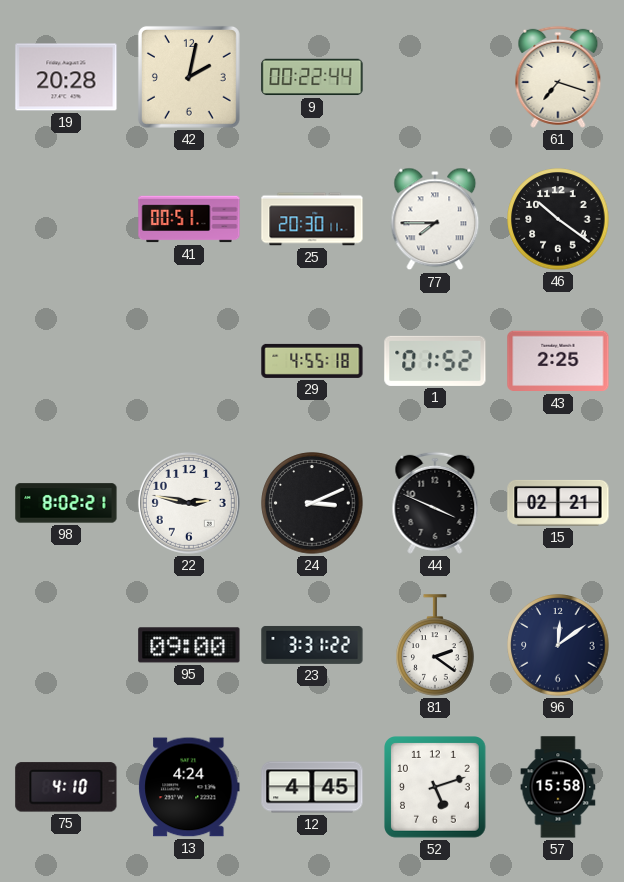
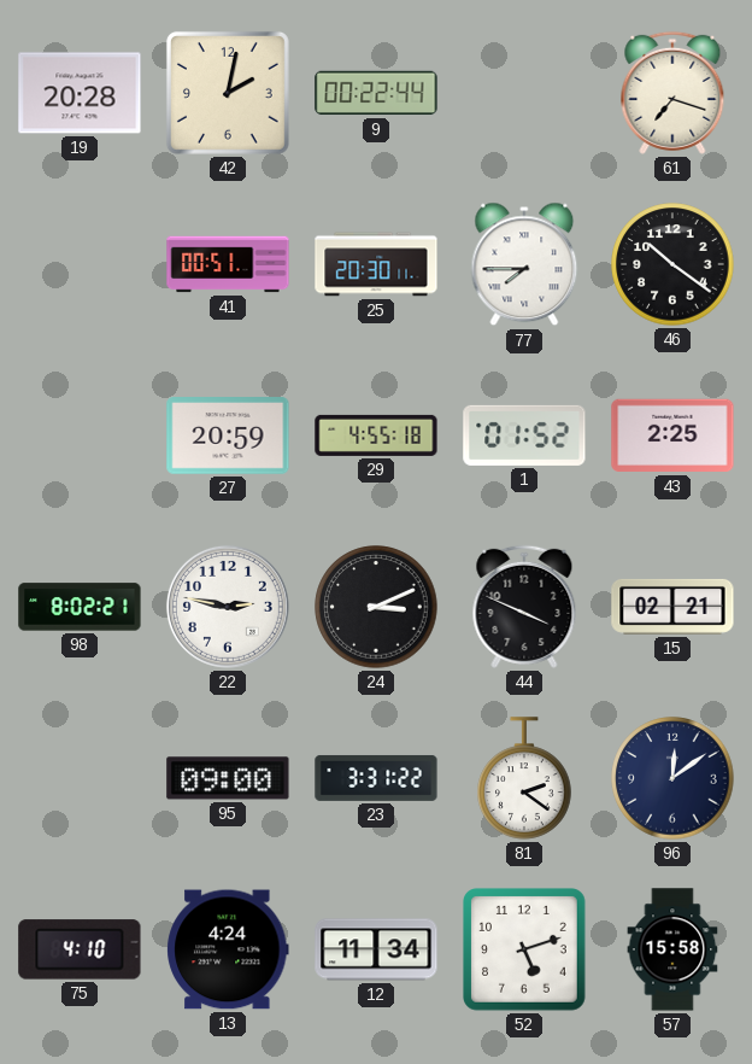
27: none -> 20:59
12: 4:45 -> 11:34
